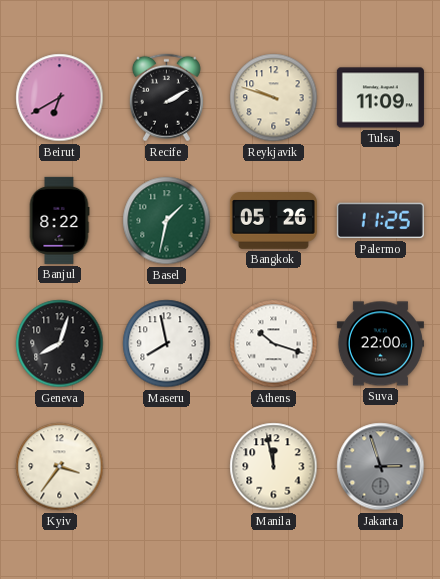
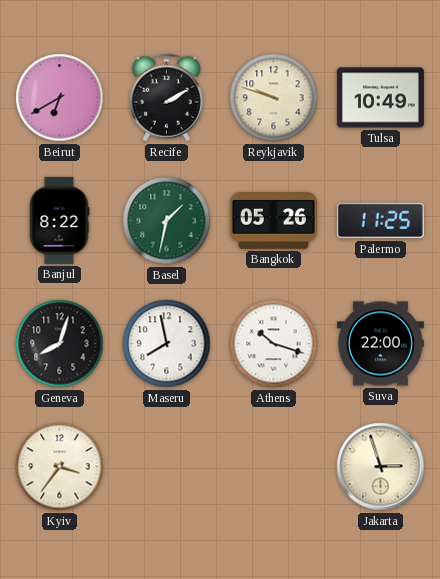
Tulsa: 11:09 -> 10:49
Manila: 11:58 -> none
Jakarta dial: grey -> cream
